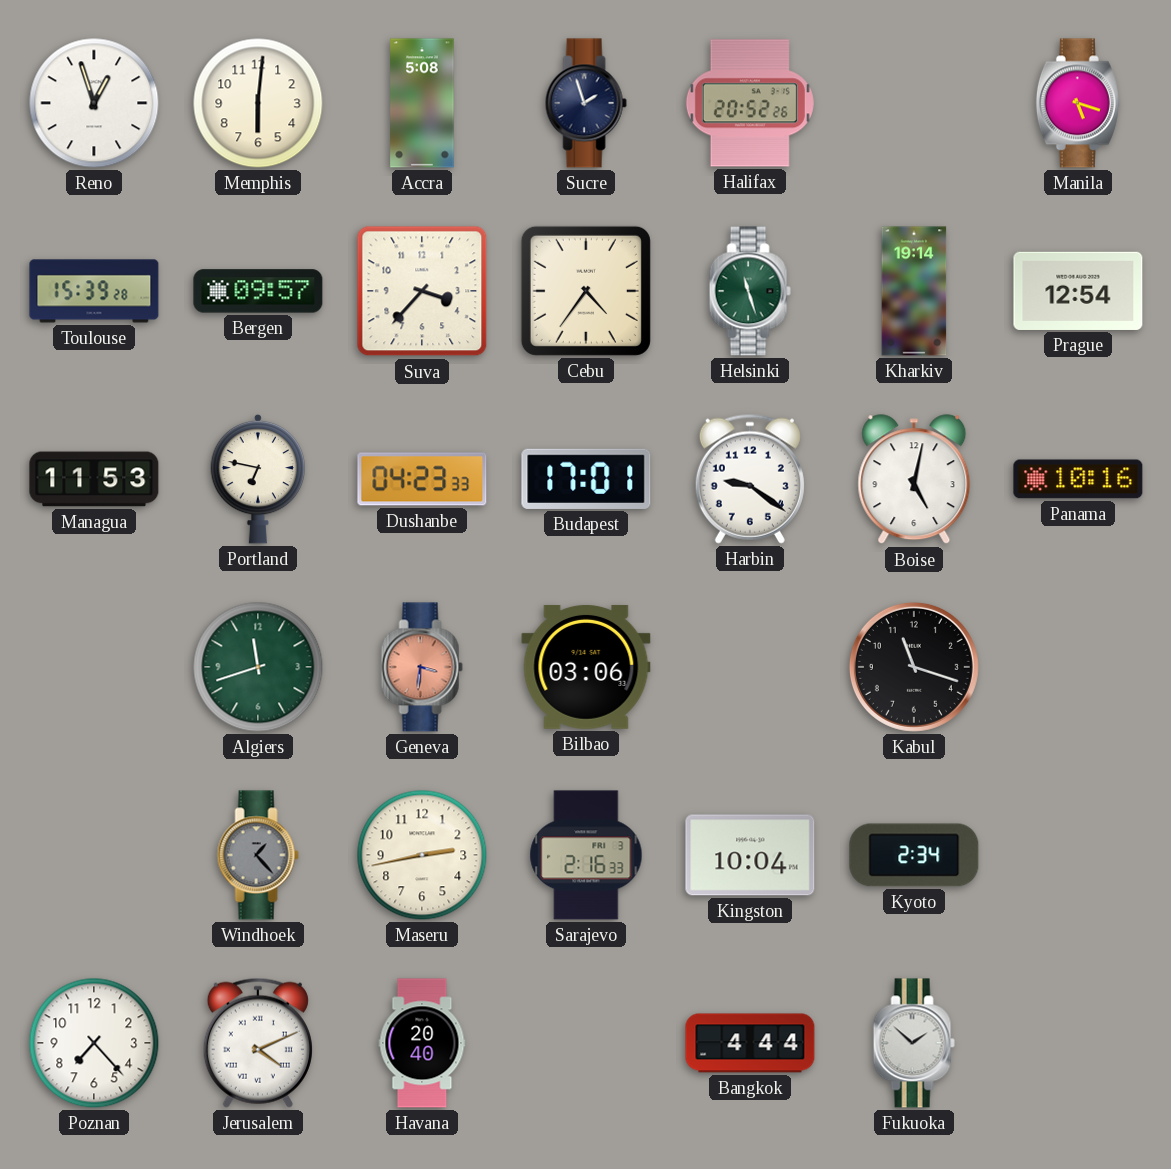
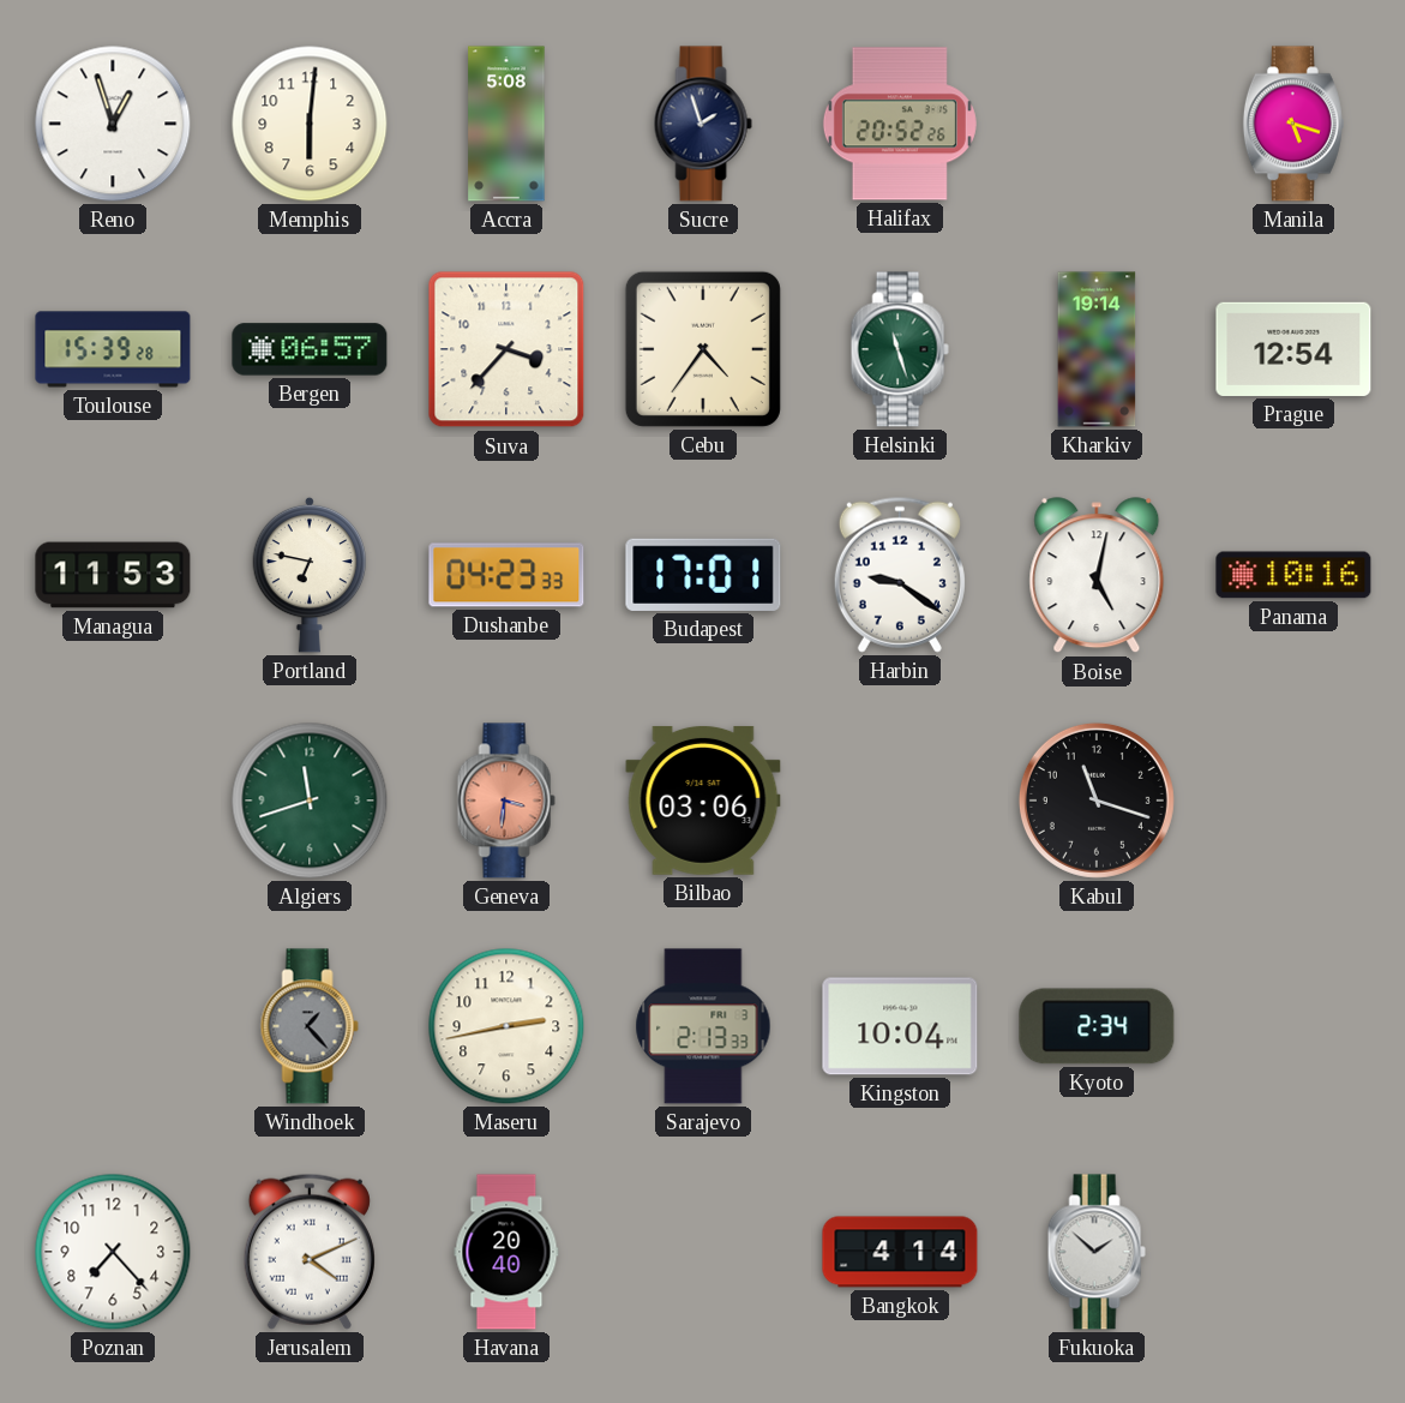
Bergen: 09:57 -> 06:57
Sarajevo: 2:16 -> 2:13
Bangkok: 4:44 -> 4:14
